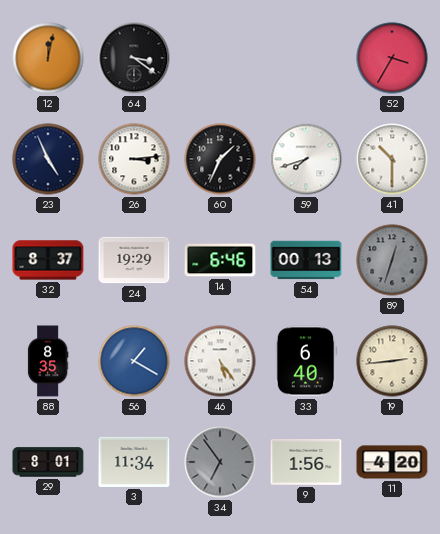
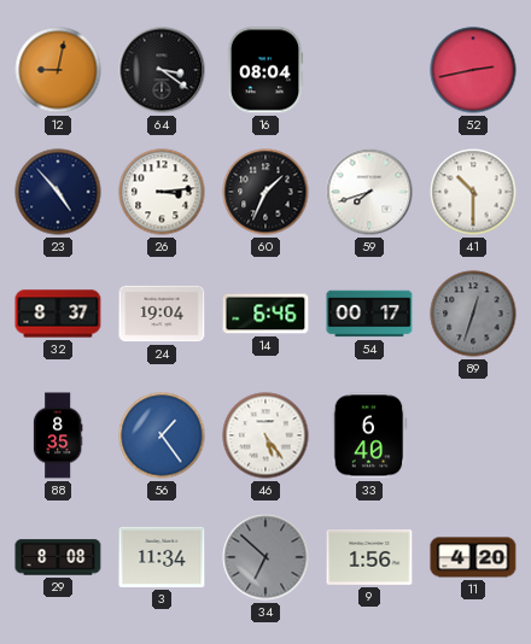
12: 12:02 -> 9:02
16: none -> 08:04
52: 3:35 -> 2:43
23: 4:56 -> 4:53
24: 19:29 -> 19:04
54: 00:13 -> 00:17
56: 1:20 -> 1:24
19: 2:44 -> none
29: 8:01 -> 8:08
34: 6:54 -> 6:52
